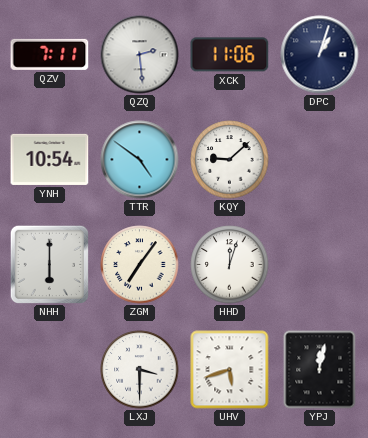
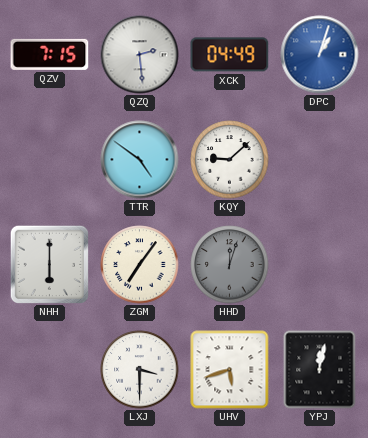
QZV: 7:11 -> 7:15
XCK: 11:06 -> 04:49
DPC dial: navy -> blue
YNH: 10:54 -> none
HHD dial: white -> grey
